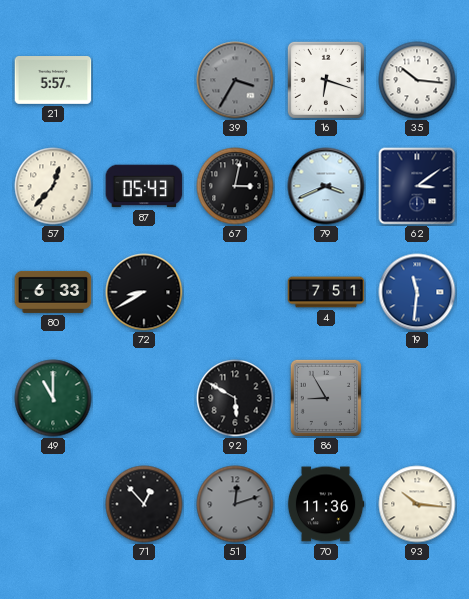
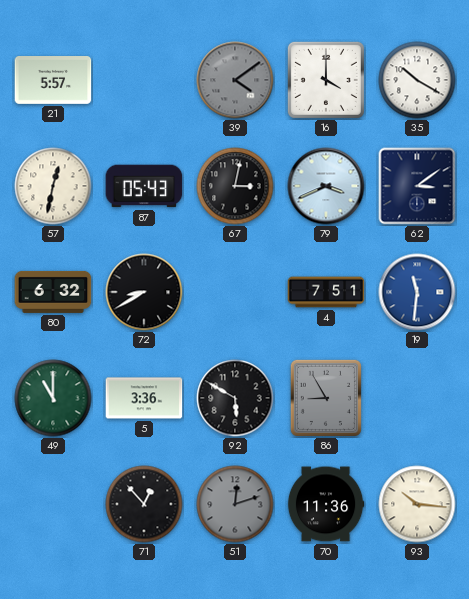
39: 3:35 -> 4:09
16: 6:18 -> 4:00
35: 10:16 -> 10:20
57: 12:37 -> 12:32
80: 6:33 -> 6:32
5: none -> 3:36
